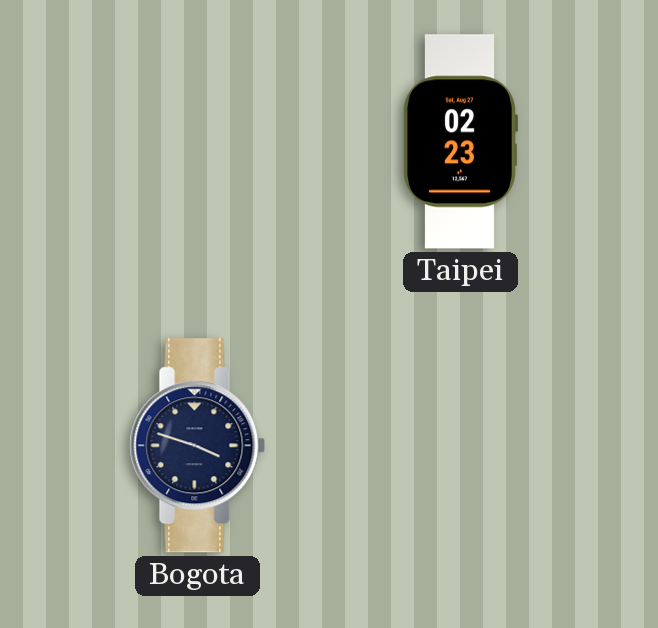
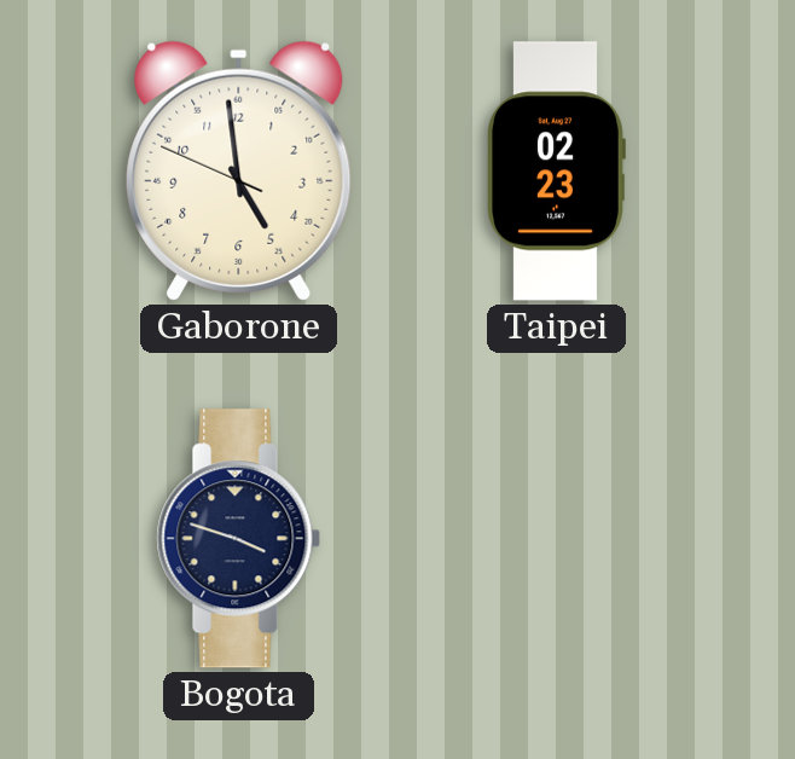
Gaborone: none -> 4:58
